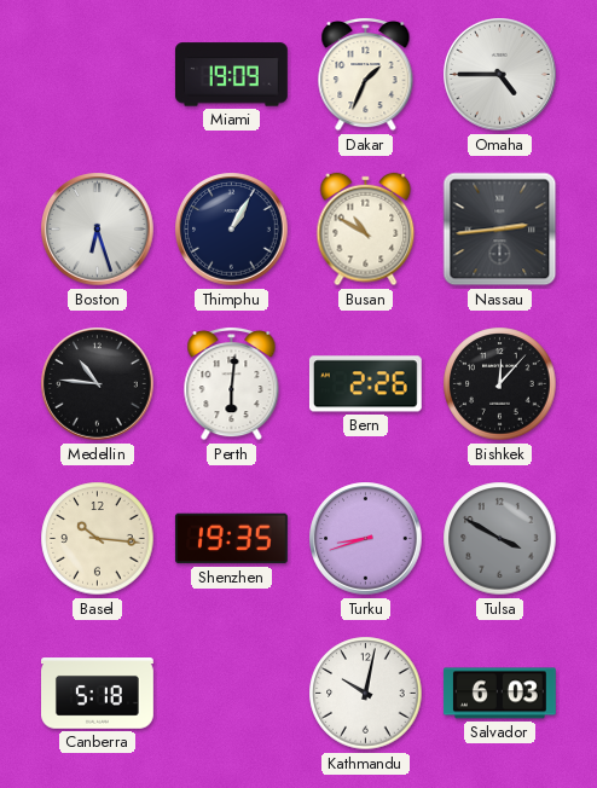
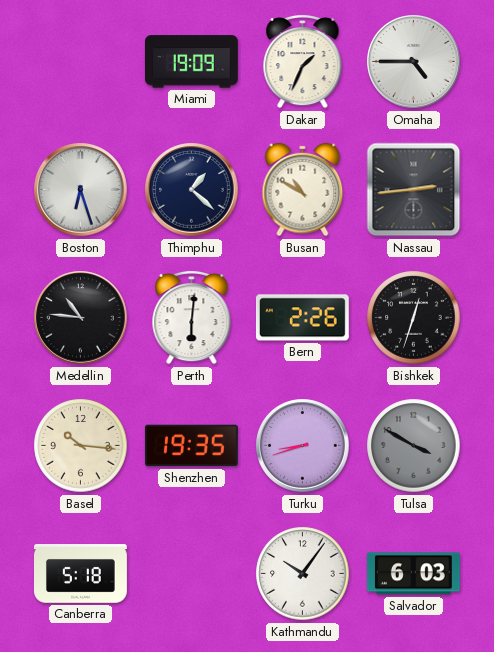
Thimphu: 1:05 -> 1:22
Bishkek: 12:07 -> 12:33
Kathmandu: 10:02 -> 10:06
